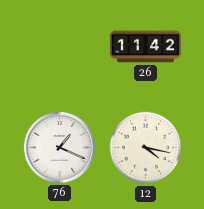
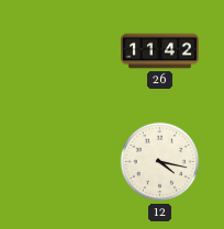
76: 1:19 -> none
